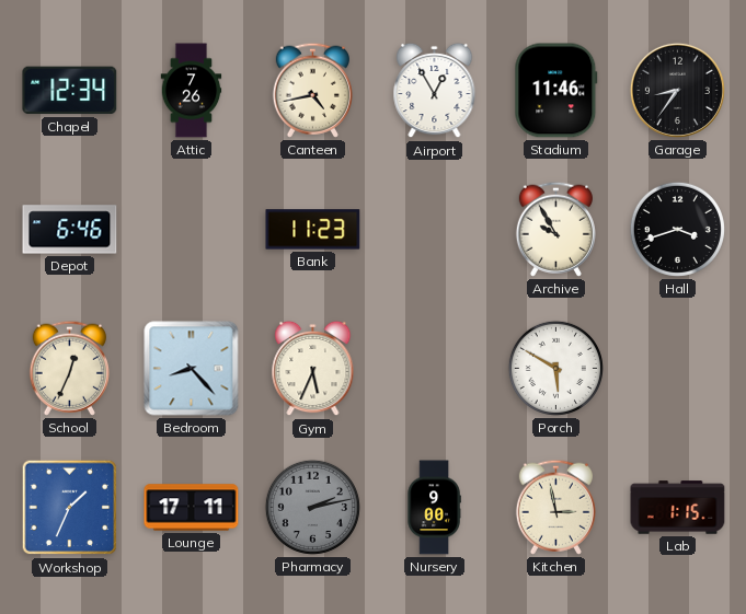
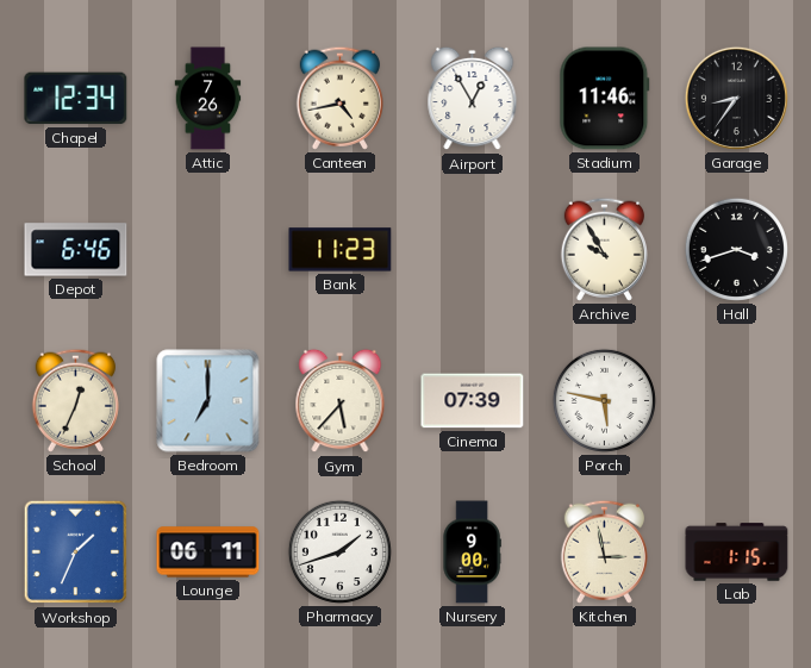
Bedroom: 8:23 -> 7:00
Gym: 5:34 -> 5:37
Cinema: none -> 07:39
Porch: 5:50 -> 5:47
Lounge: 17:11 -> 06:11
Pharmacy: 2:13 -> 1:42
Pharmacy dial: grey -> white
